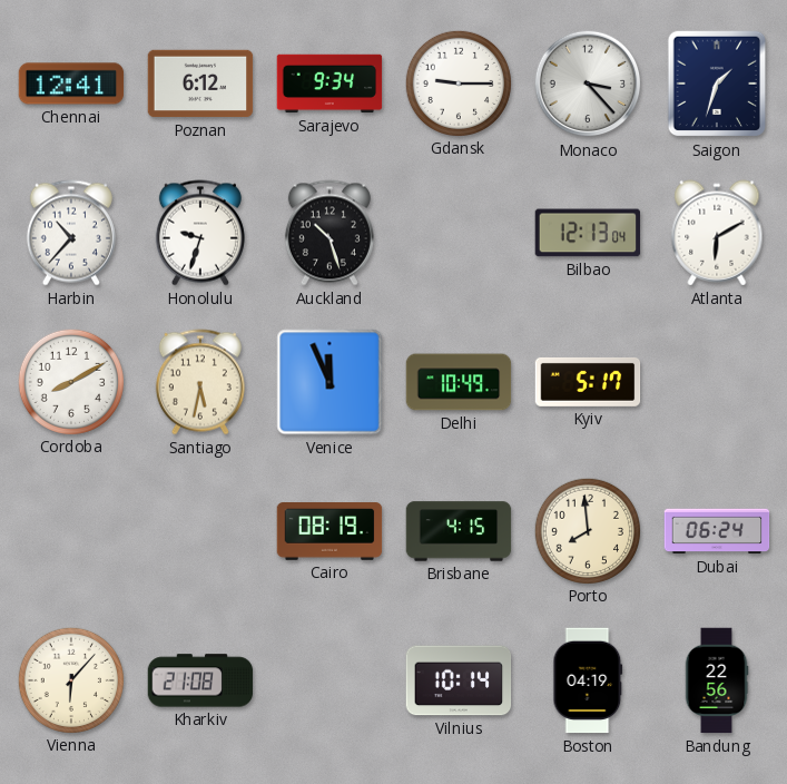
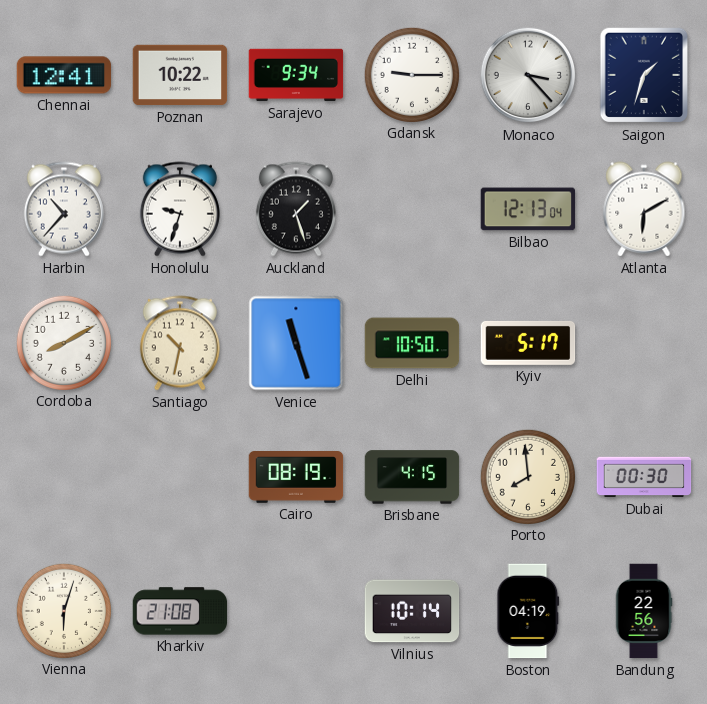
Poznan: 6:12 -> 10:22
Auckland: 10:27 -> 1:27
Santiago: 5:32 -> 10:32
Venice: 11:56 -> 11:27
Delhi: 10:49 -> 10:50
Dubai: 06:24 -> 00:30
Vienna: 6:07 -> 6:03
